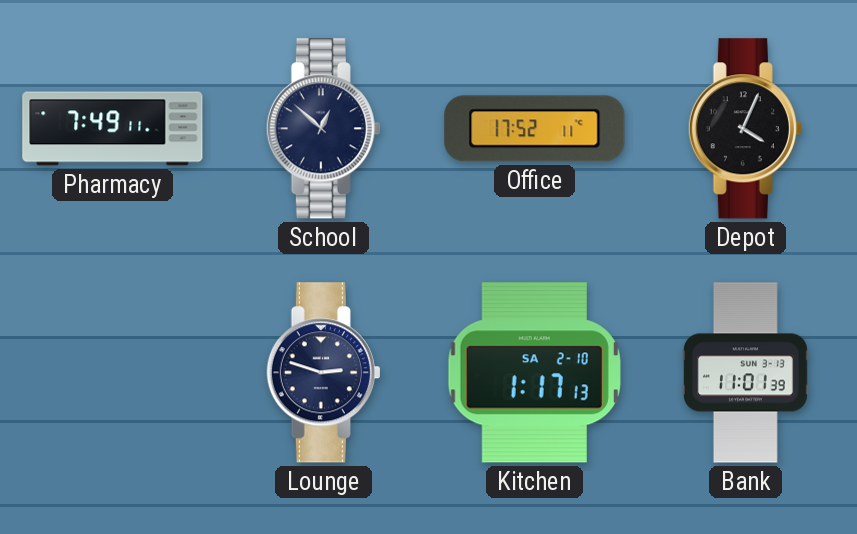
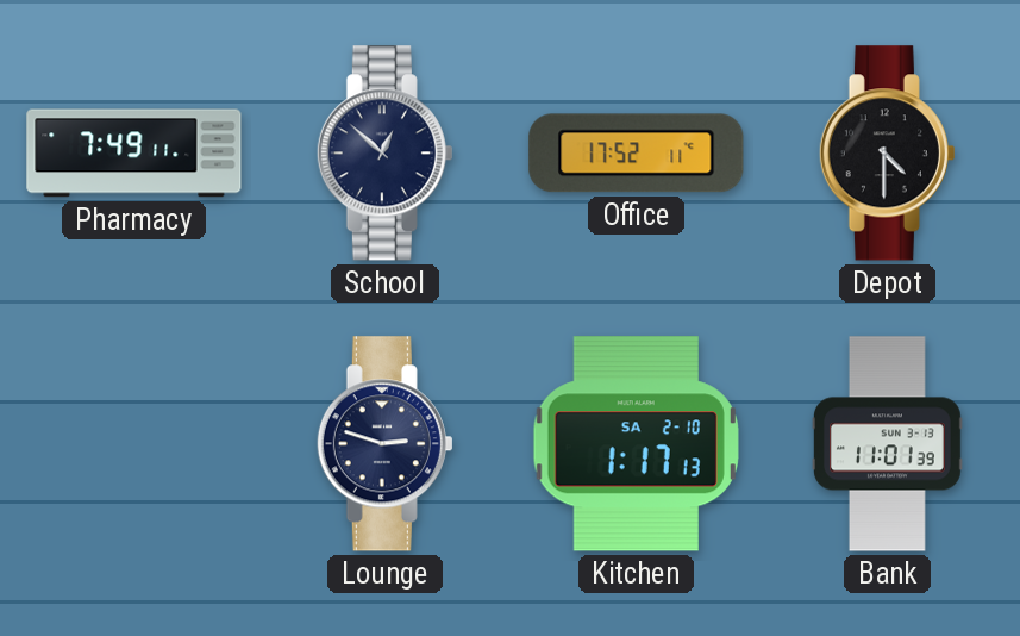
Depot: 4:04 -> 4:30
